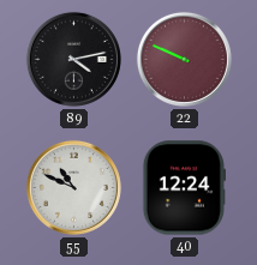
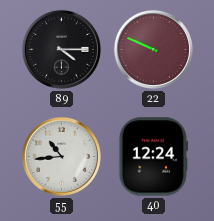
89: 4:13 -> 4:15
55: 10:49 -> 10:44
